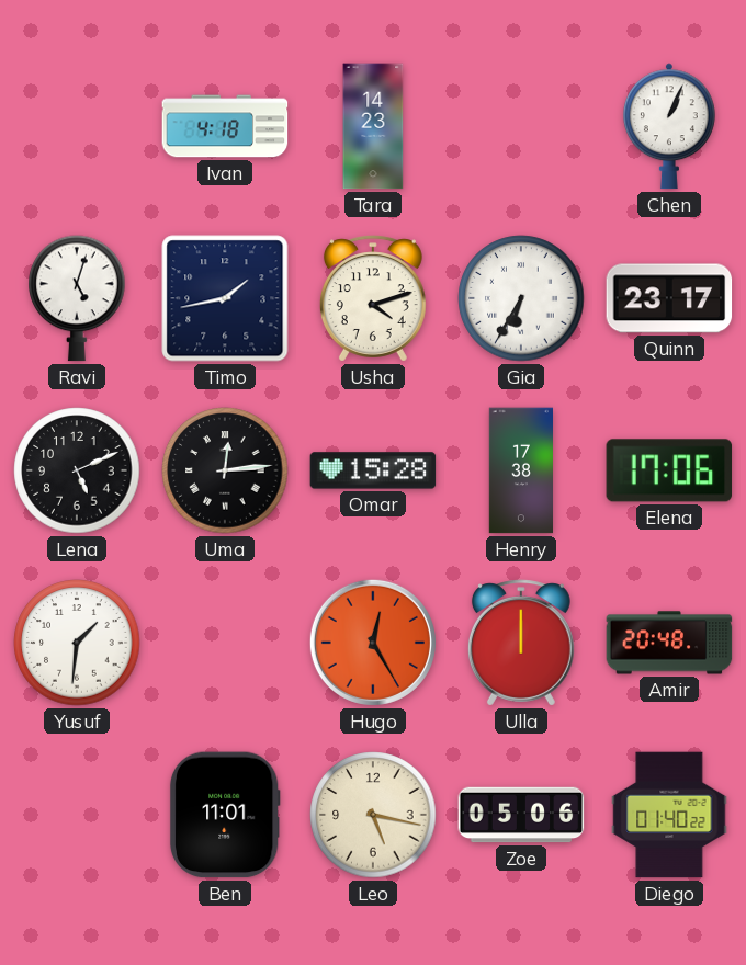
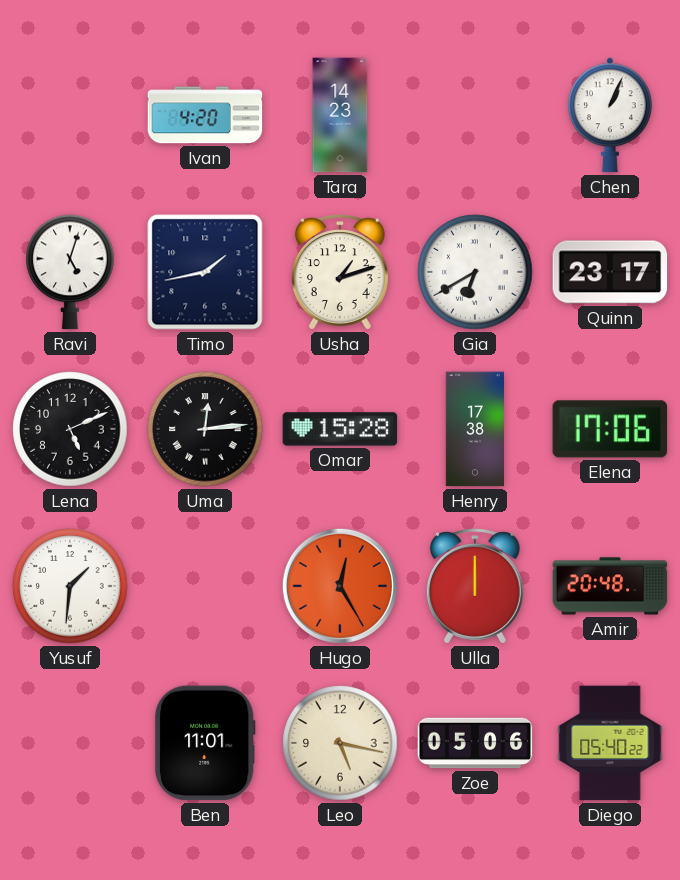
Ivan: 4:18 -> 4:20
Usha: 4:12 -> 1:12
Gia: 6:35 -> 6:40
Diego: 01:40 -> 05:40
